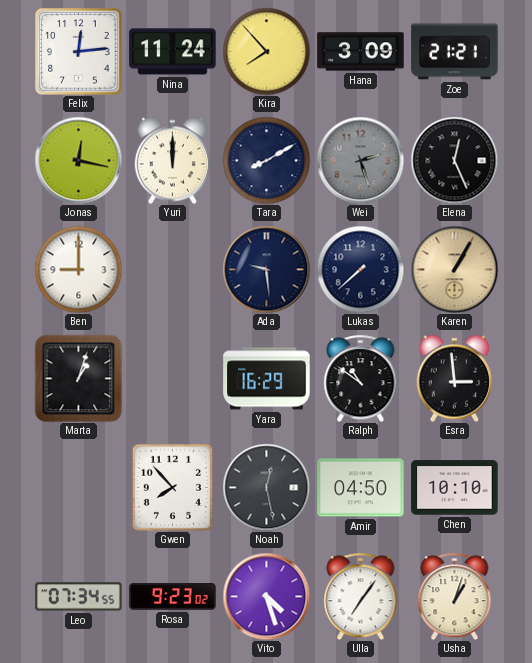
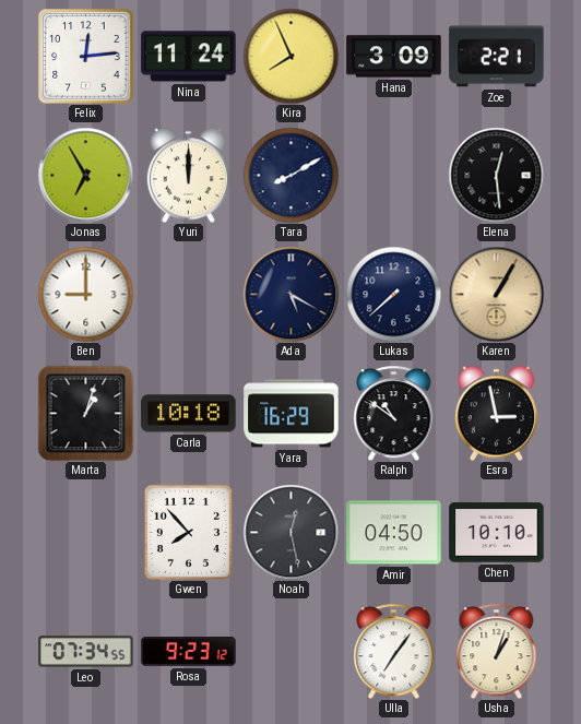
Kira: 7:53 -> 7:56
Zoe: 21:21 -> 2:21
Jonas: 12:17 -> 6:55
Wei: 2:27 -> none
Elena: 12:26 -> 12:29
Ada: 9:29 -> 5:20
Carla: none -> 10:18
Esra: 2:59 -> 2:58
Rosa: 9:23:02 -> 9:23:12
Vito: 4:27 -> none
